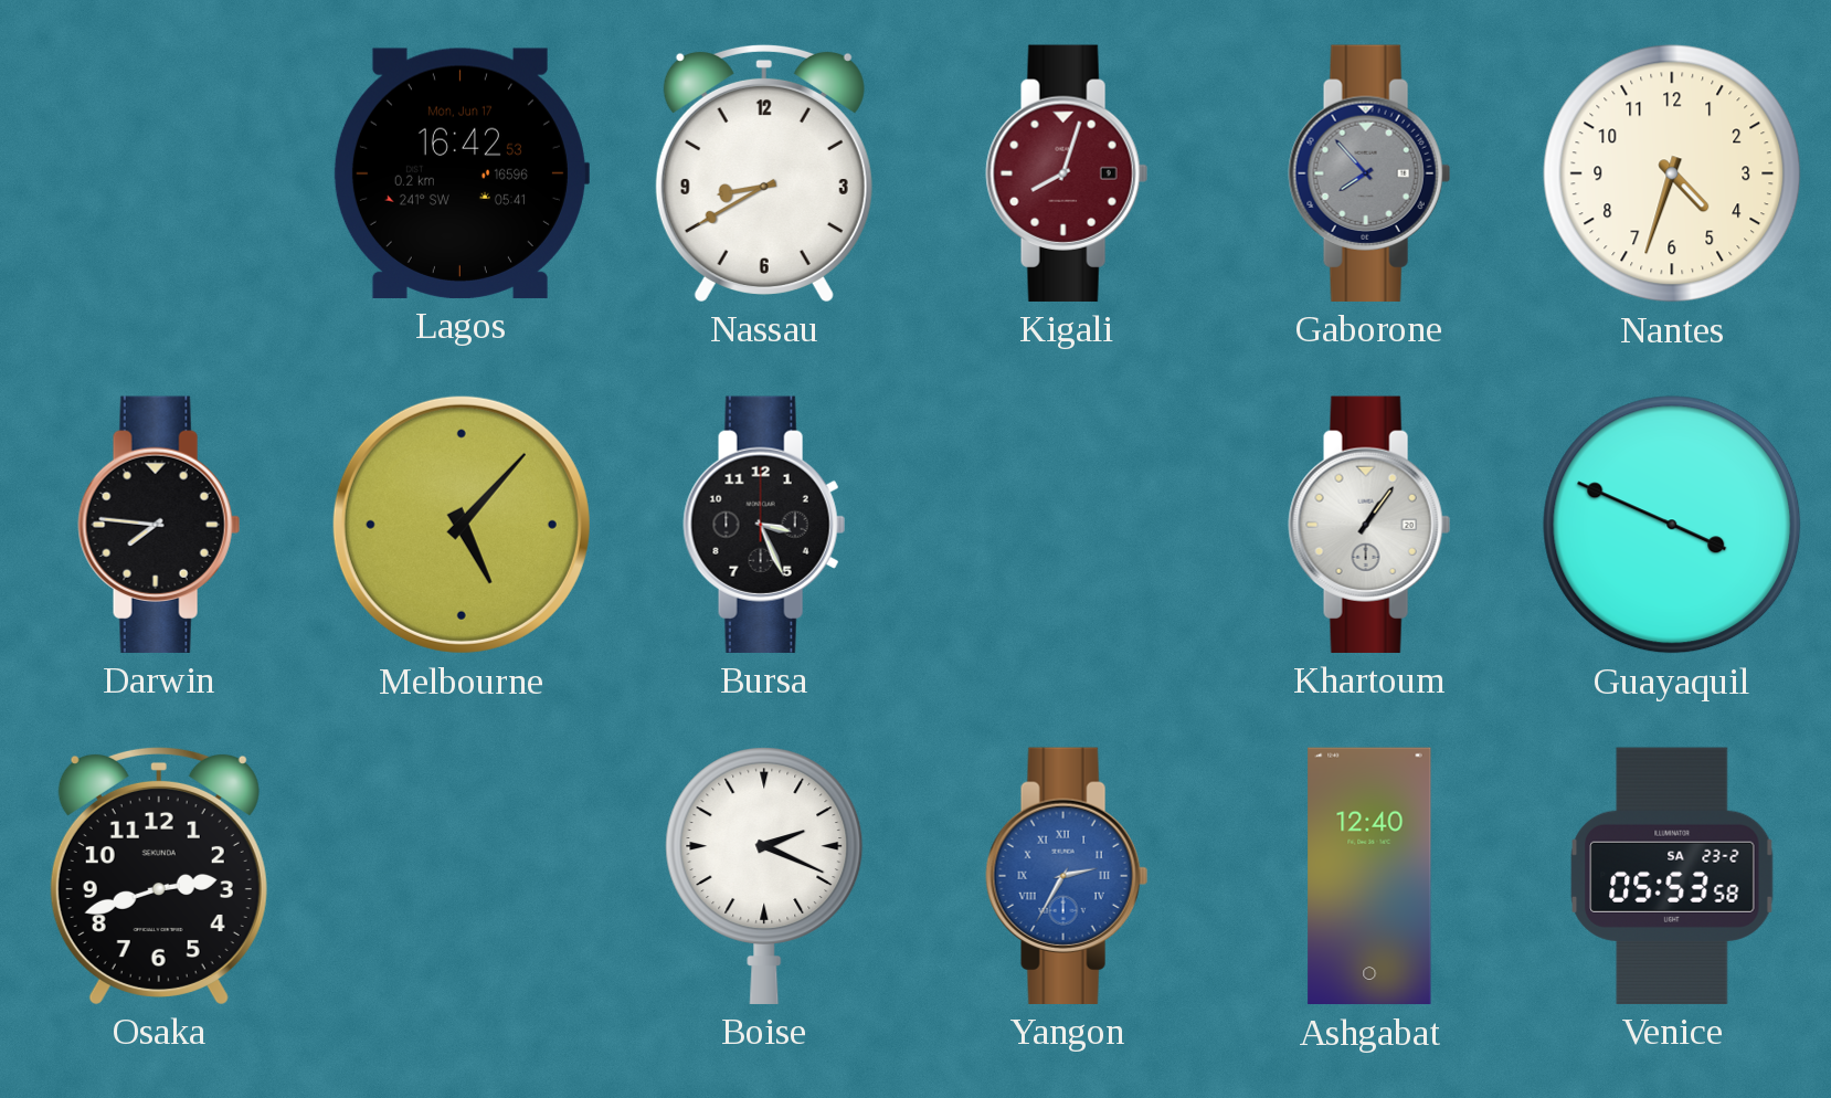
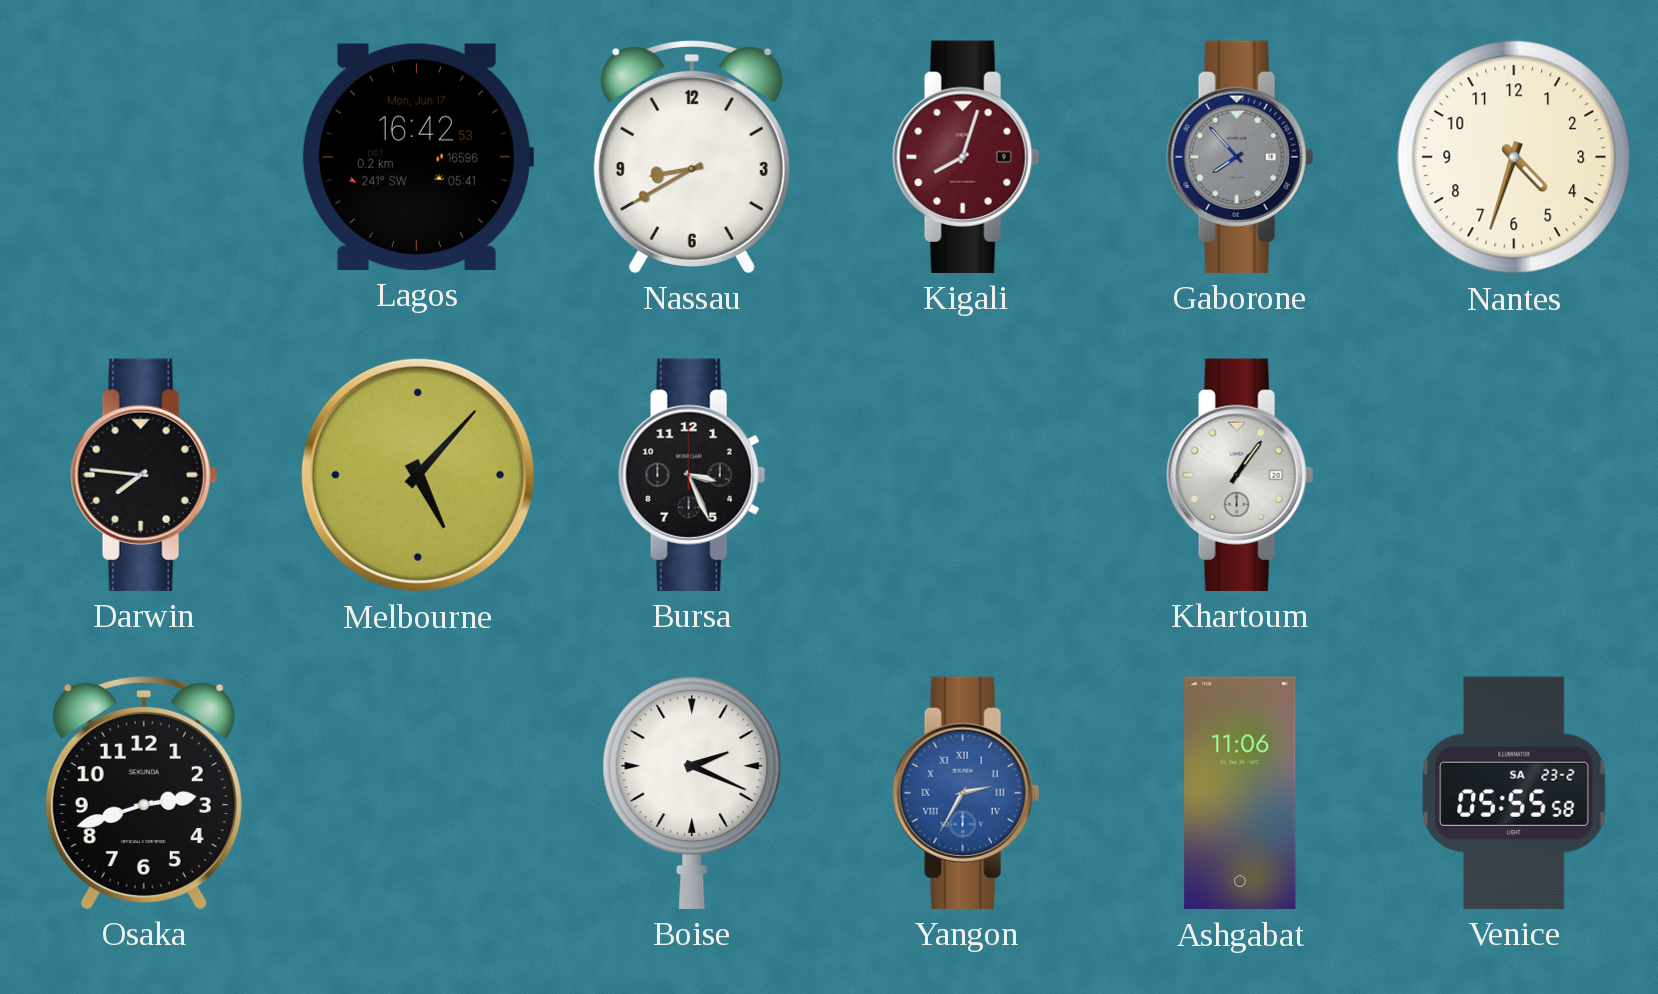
Guayaquil: 3:49 -> none
Ashgabat: 12:40 -> 11:06
Venice: 05:53 -> 05:55
